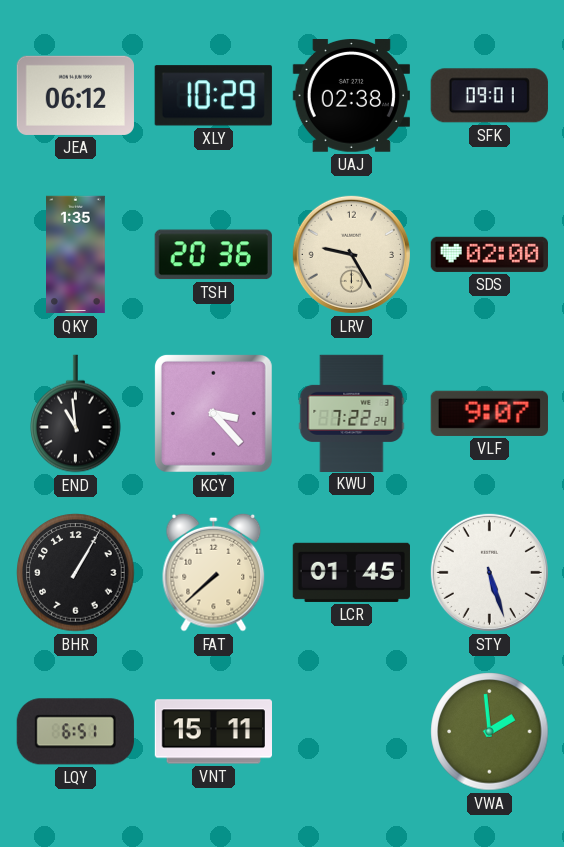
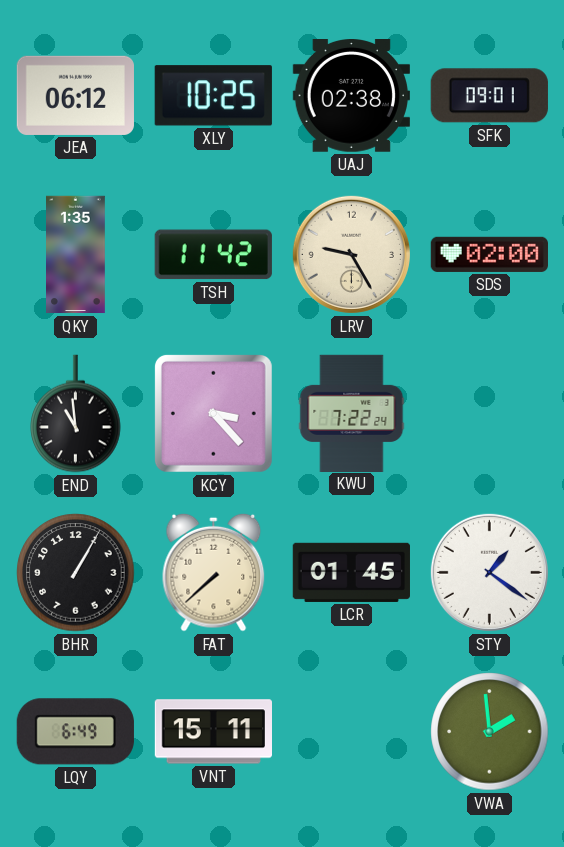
XLY: 10:29 -> 10:25
TSH: 20:36 -> 11:42
VLF: 9:07 -> none
STY: 5:27 -> 1:21
LQY: 6:51 -> 6:49
